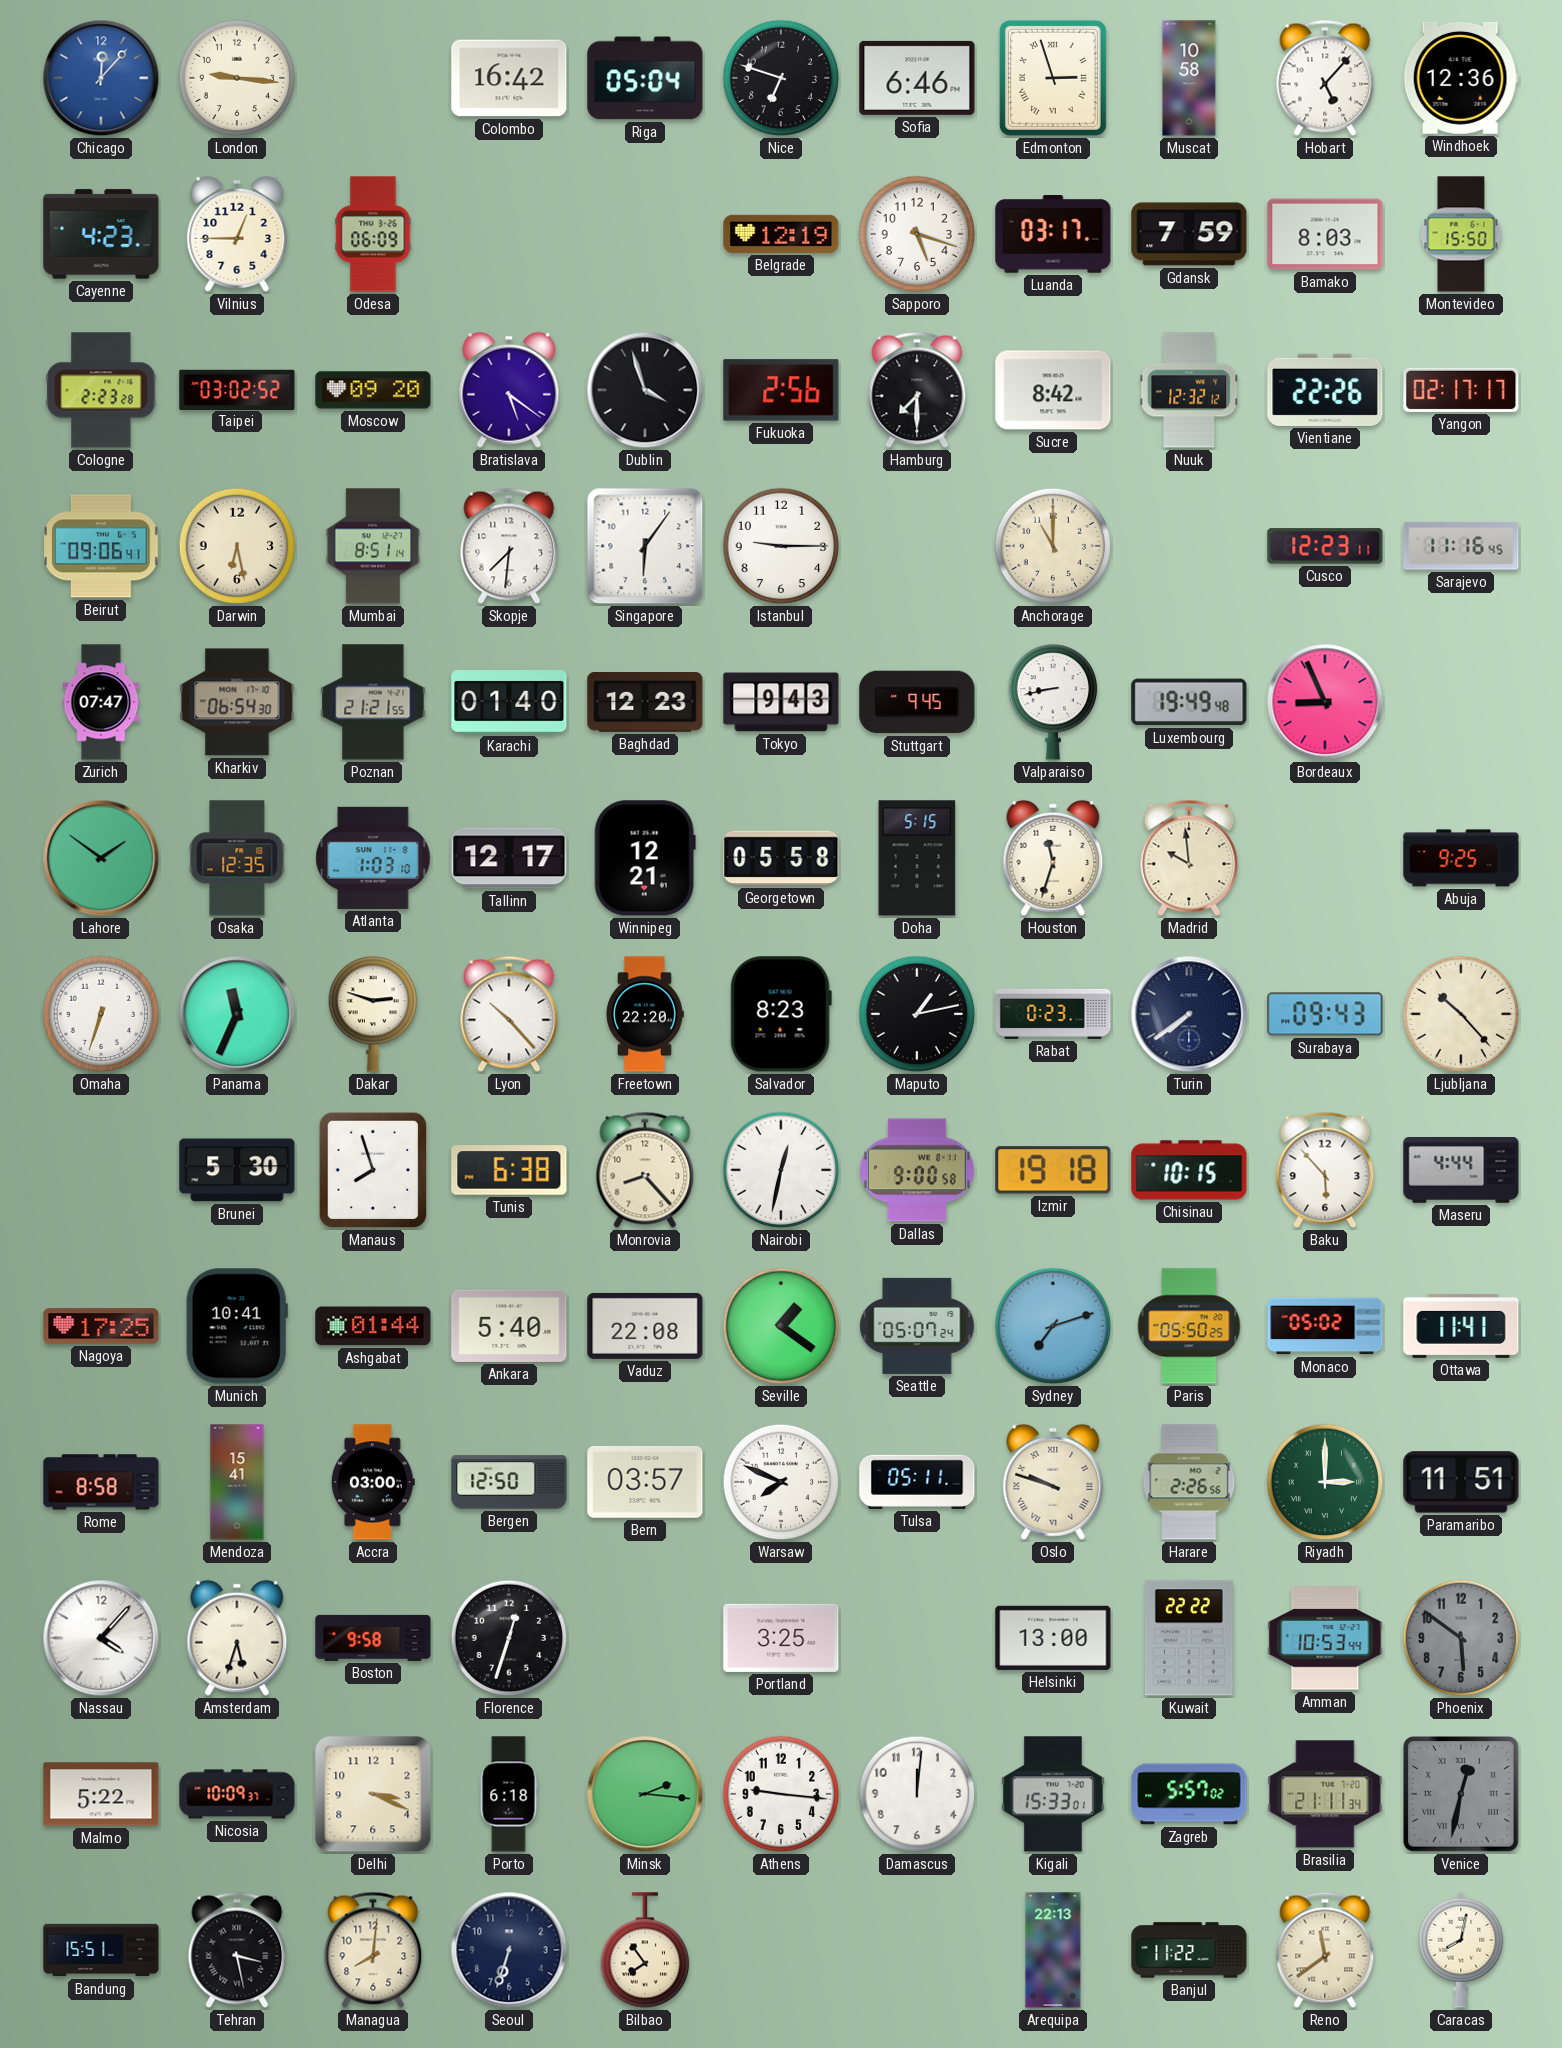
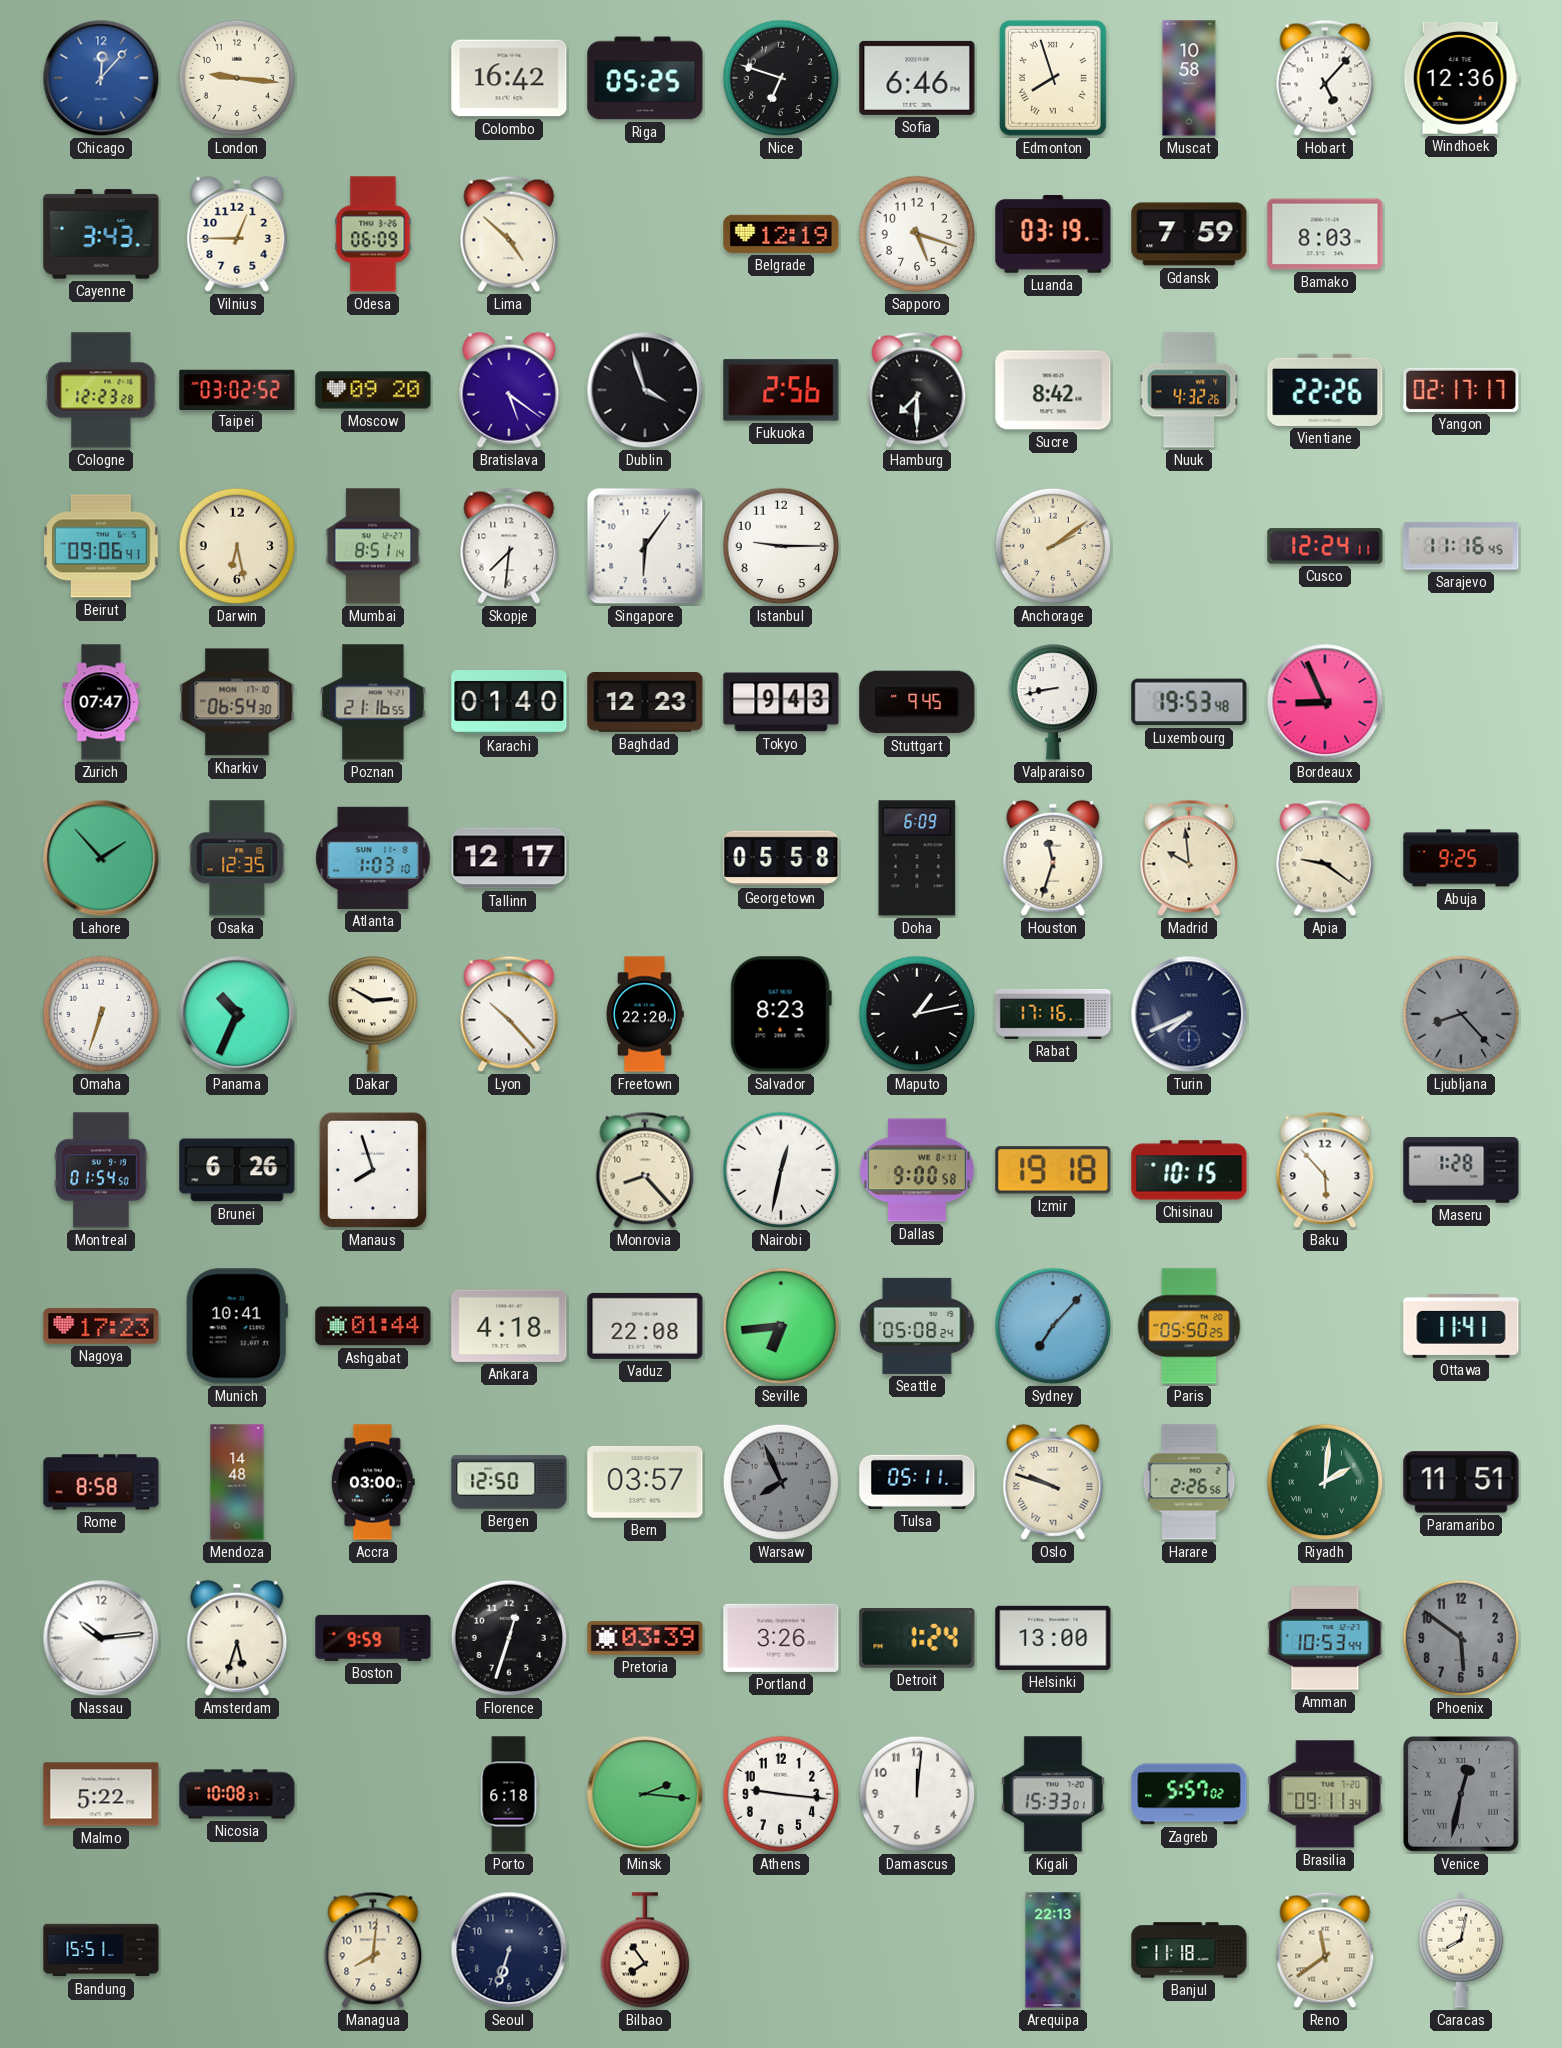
Riga: 05:04 -> 05:25
Edmonton: 2:57 -> 7:57
Cayenne: 4:23 -> 3:43
Lima: none -> 4:52
Luanda: 03:17 -> 03:19
Montevideo: 15:50 -> none
Cologne: 2:23 -> 12:23
Nuuk: 12:32 -> 4:32
Anchorage: 11:00 -> 2:09
Cusco: 12:23 -> 12:24
Poznan: 21:21 -> 21:16
Luxembourg: 19:49 -> 19:53
Lahore: 1:51 -> 1:53
Winnipeg: 12:21 -> none
Doha: 5:15 -> 6:09
Apia: none -> 9:21
Panama: 11:34 -> 10:34
Dakar: 2:48 -> 2:50
Rabat: 0:23 -> 17:16
Turin: 7:39 -> 7:41
Surabaya: 09:43 -> none
Ljubljana: 10:23 -> 8:23
Ljubljana dial: cream -> grey
Montreal: none -> 01:54
Brunei: 5:30 -> 6:26
Tunis: 6:38 -> none
Maseru: 4:44 -> 1:28
Nagoya: 17:25 -> 17:23
Ankara: 5:40 -> 4:18
Seville: 1:21 -> 6:44
Seattle: 05:07 -> 05:08
Sydney: 7:12 -> 7:07
Monaco: 05:02 -> none
Mendoza: 15:41 -> 14:48
Warsaw: 7:49 -> 7:56
Warsaw dial: white -> grey
Riyadh: 3:00 -> 2:01
Nassau: 4:07 -> 10:14
Boston: 9:58 -> 9:59
Pretoria: none -> 03:39
Portland: 3:25 -> 3:26
Detroit: none -> 1:24
Kuwait: 22:22 -> none
Nicosia: 10:09 -> 10:08
Delhi: 3:19 -> none
Brasilia: 21:11 -> 09:11
Tehran: 3:28 -> none
Banjul: 11:22 -> 11:18
